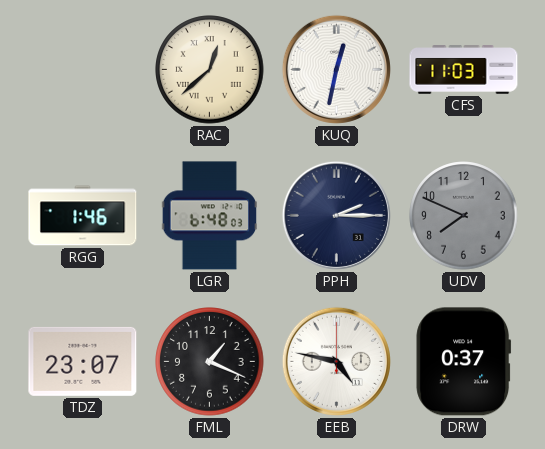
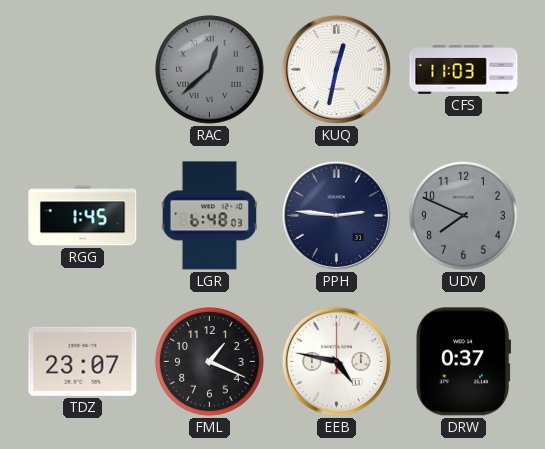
RAC dial: cream -> grey
RGG: 1:46 -> 1:45
PPH: 2:15 -> 2:46
